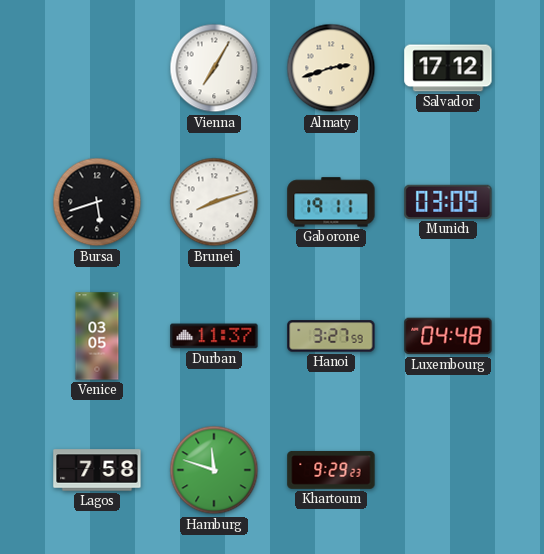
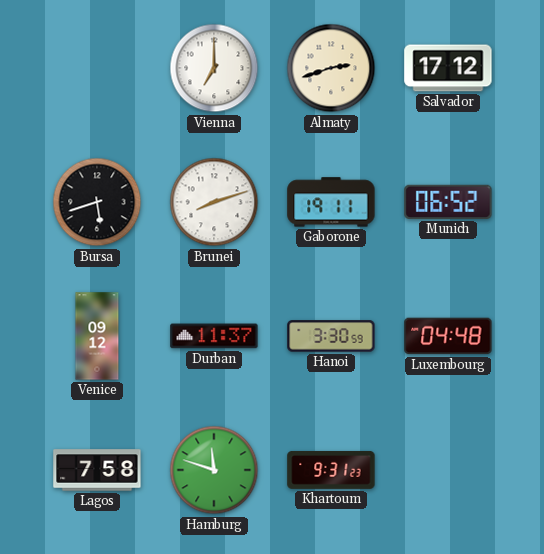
Vienna: 7:05 -> 7:00
Munich: 03:09 -> 06:52
Venice: 03:05 -> 09:12
Hanoi: 3:27 -> 3:30
Khartoum: 9:29 -> 9:31
